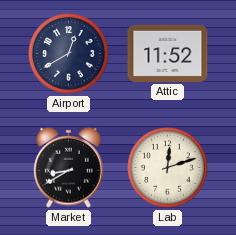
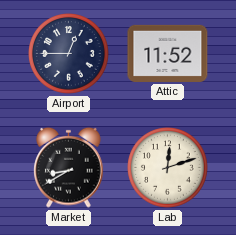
Airport: 12:40 -> 12:45
